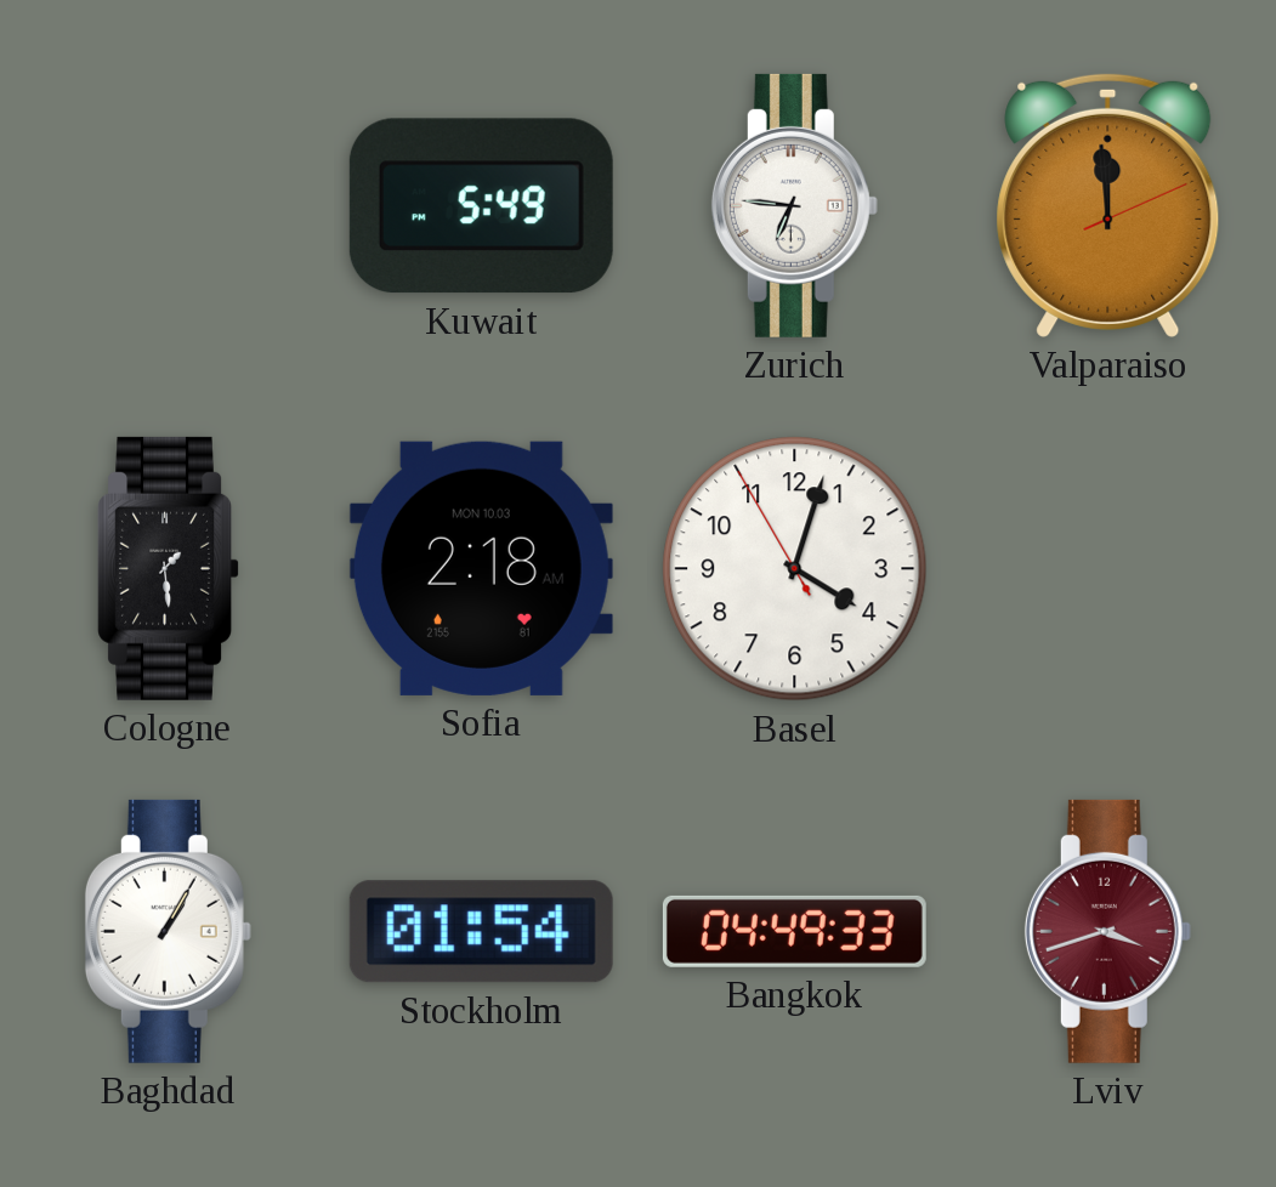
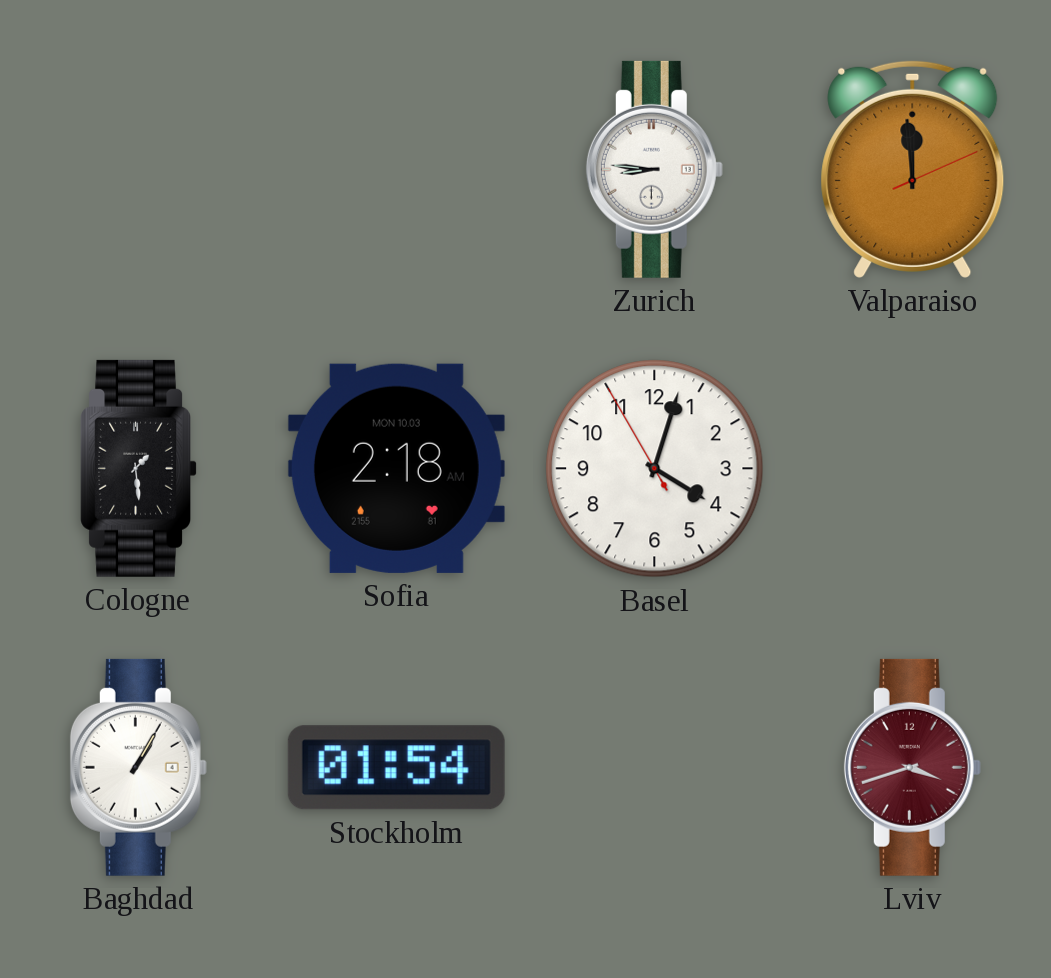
Kuwait: 5:49 -> none
Zurich: 6:46 -> 8:46
Bangkok: 04:49 -> none
